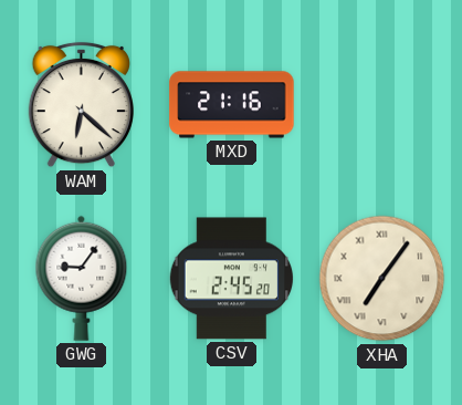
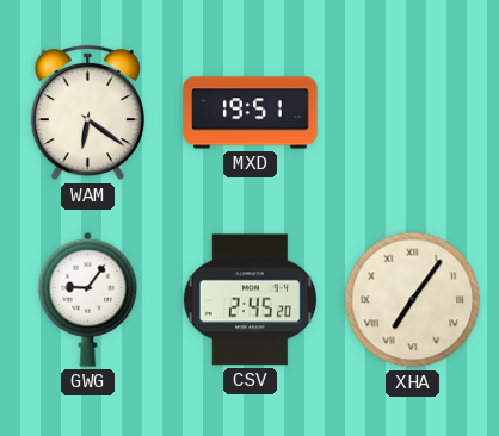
WAM: 6:22 -> 6:21
MXD: 21:16 -> 19:51
